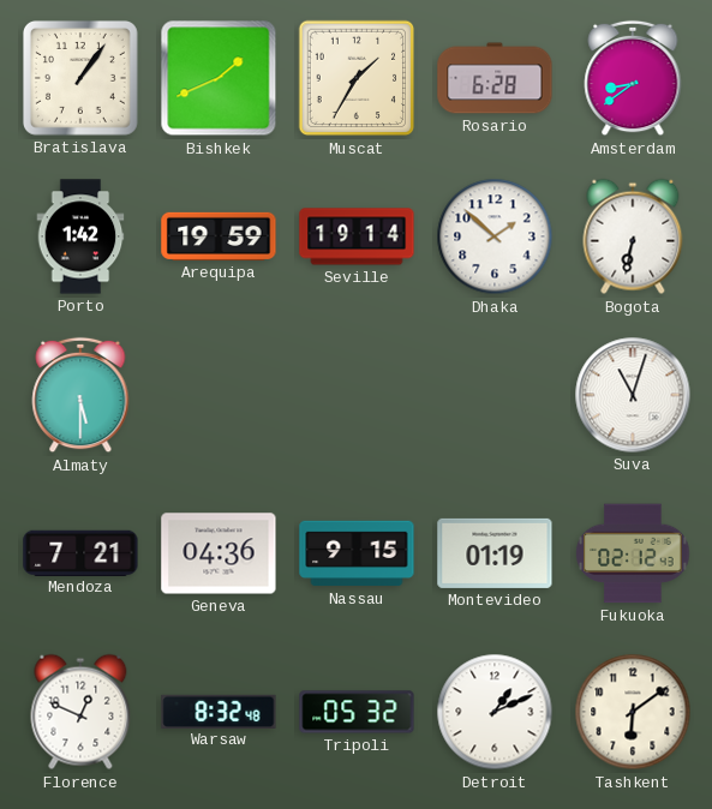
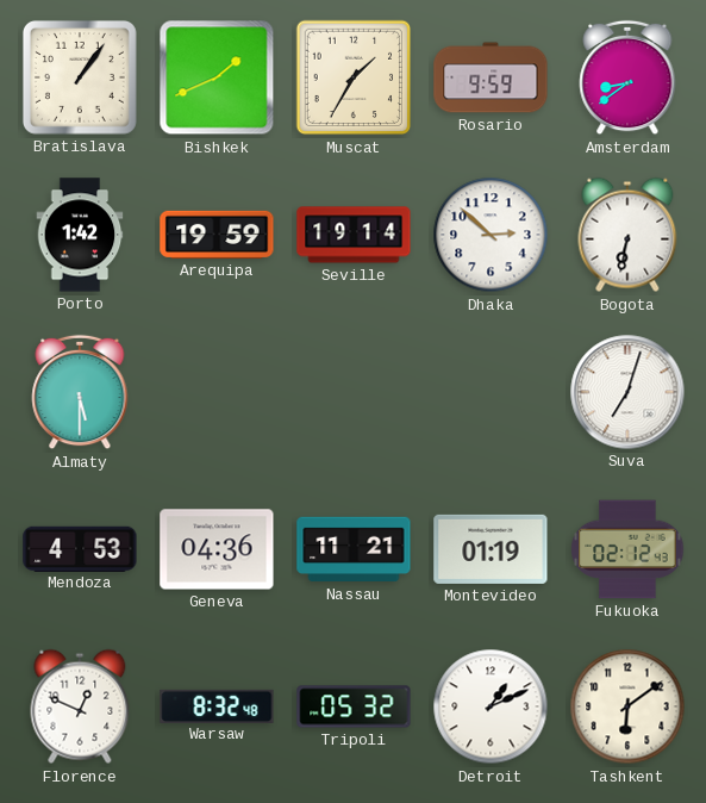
Rosario: 6:28 -> 9:59
Dhaka: 1:52 -> 2:52
Suva: 11:03 -> 7:03
Mendoza: 7:21 -> 4:53
Nassau: 9:15 -> 11:21
